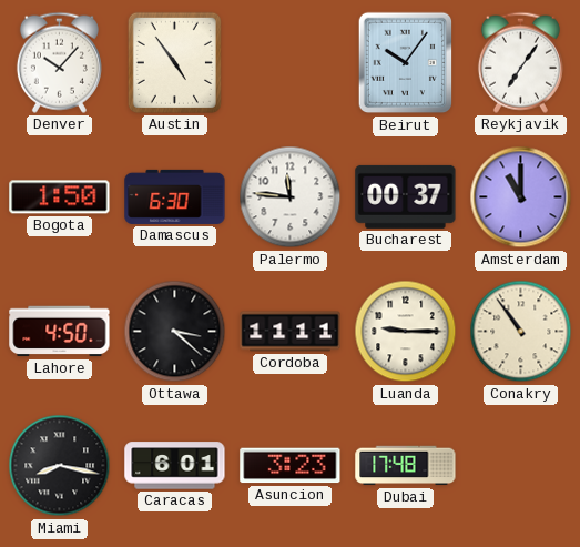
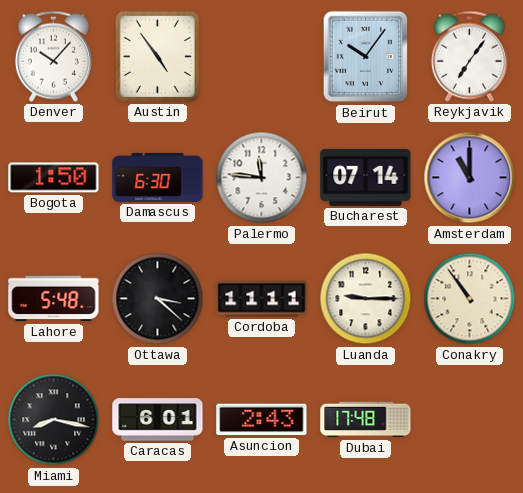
Bucharest: 00:37 -> 07:14
Lahore: 4:50 -> 5:48
Asuncion: 3:23 -> 2:43
